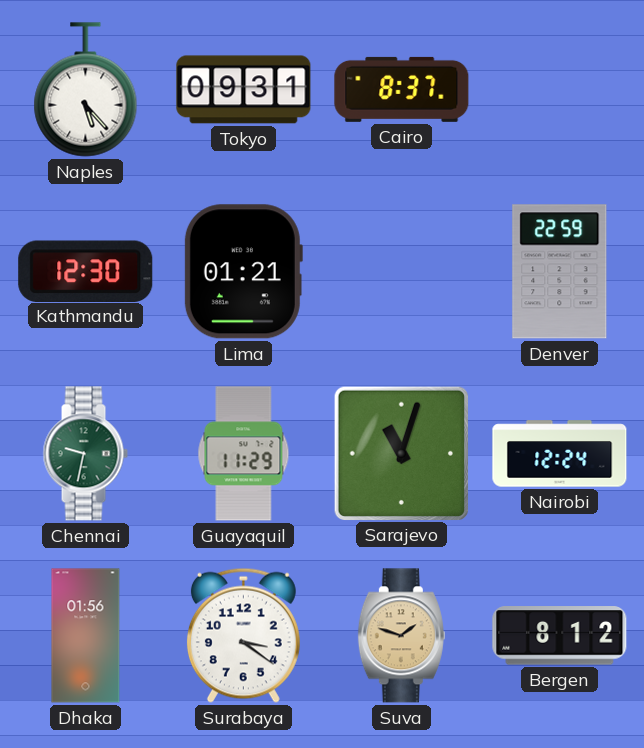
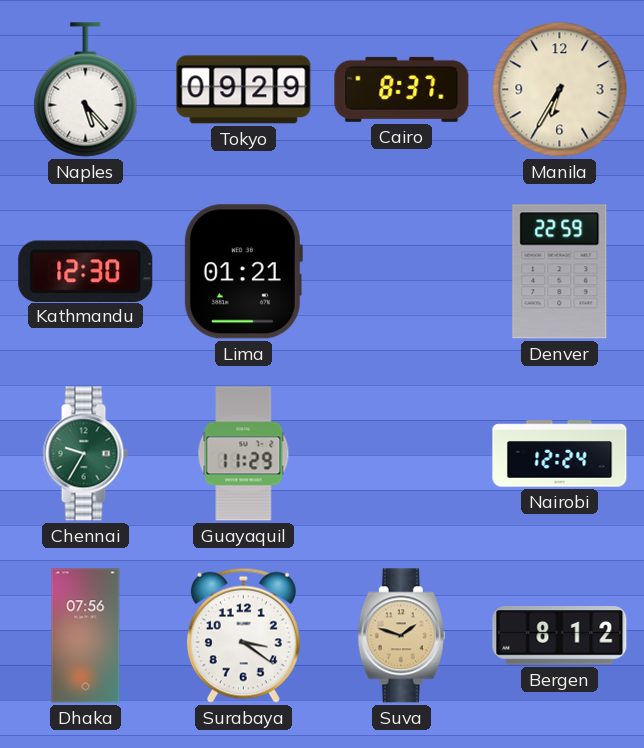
Tokyo: 09:31 -> 09:29
Manila: none -> 6:35
Chennai: 9:32 -> 9:35
Sarajevo: 11:03 -> none
Dhaka: 01:56 -> 07:56
